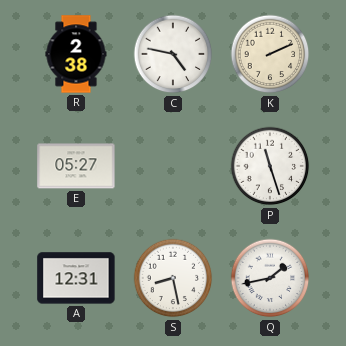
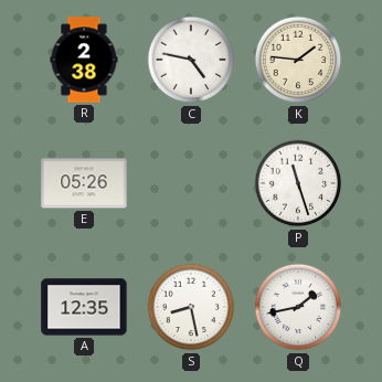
K: 2:11 -> 1:46
E: 05:27 -> 05:26
A: 12:31 -> 12:35
